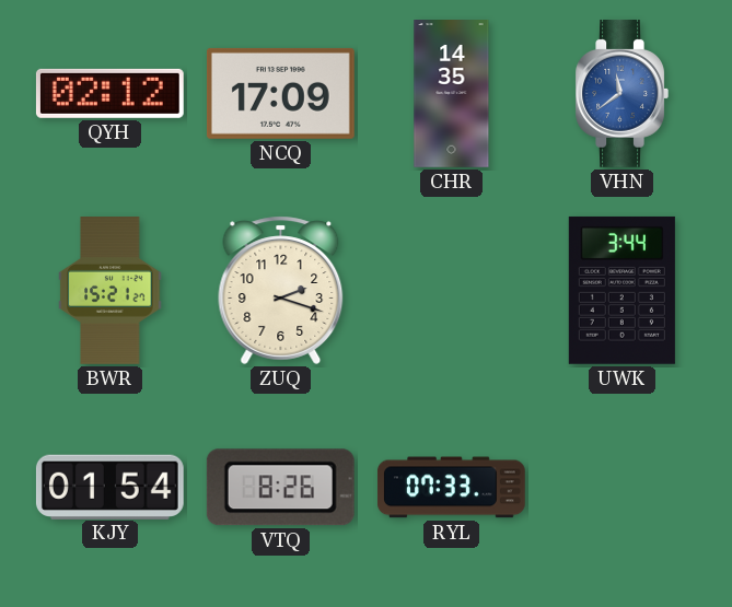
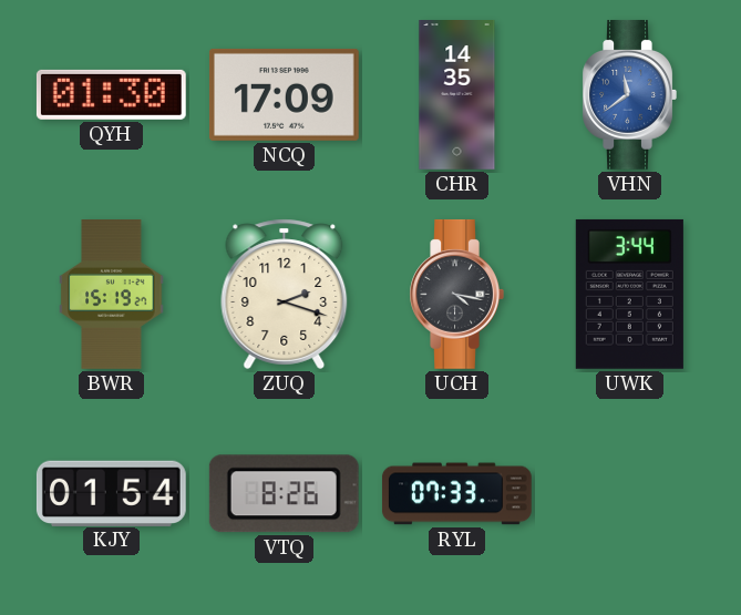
QYH: 02:12 -> 01:30
BWR: 15:21 -> 15:19
UCH: none -> 4:17
